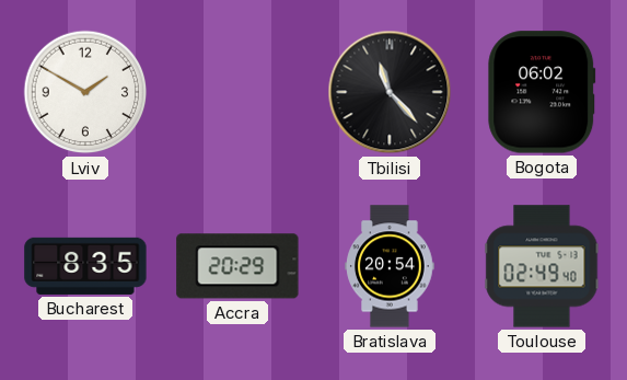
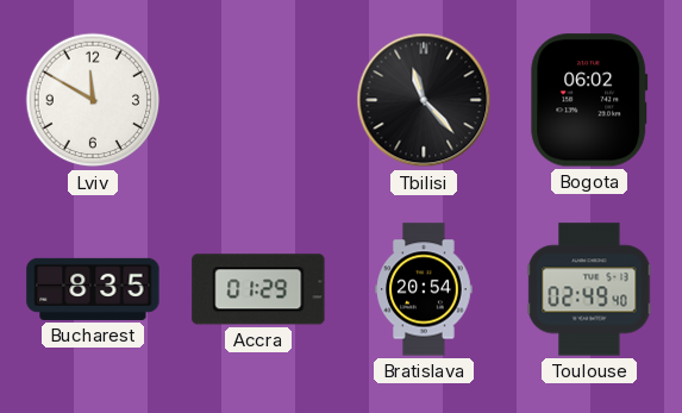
Lviv: 1:50 -> 11:50
Accra: 20:29 -> 01:29
